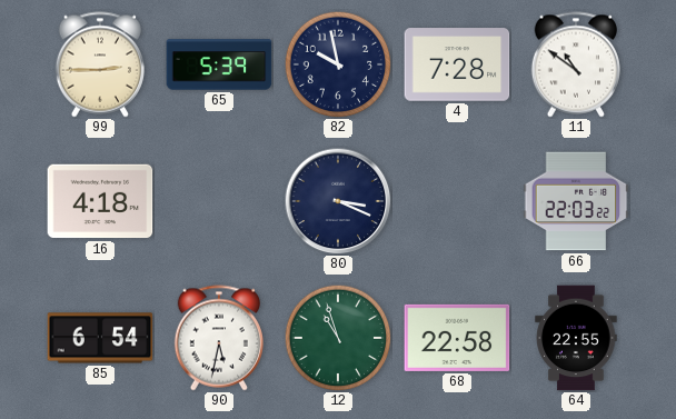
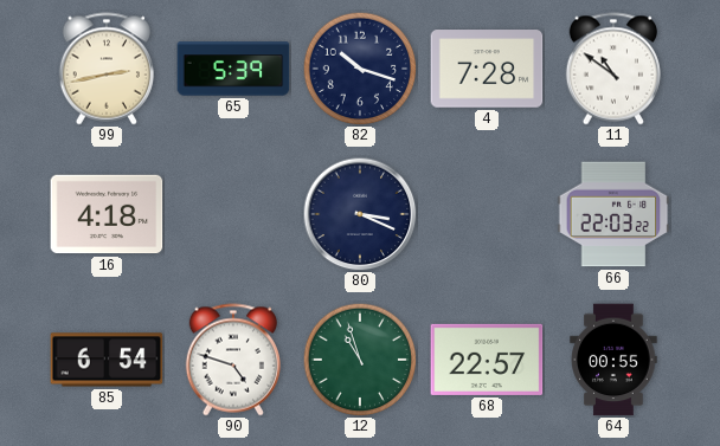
99: 2:45 -> 2:43
82: 9:58 -> 10:18
90: 5:32 -> 4:48
68: 22:58 -> 22:57
64: 22:55 -> 00:55
